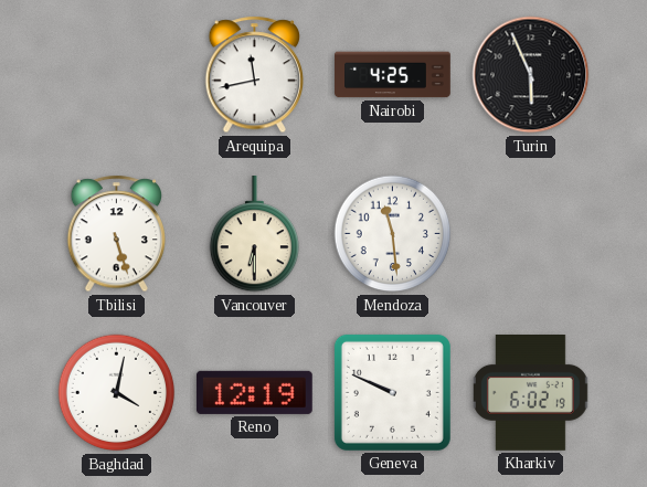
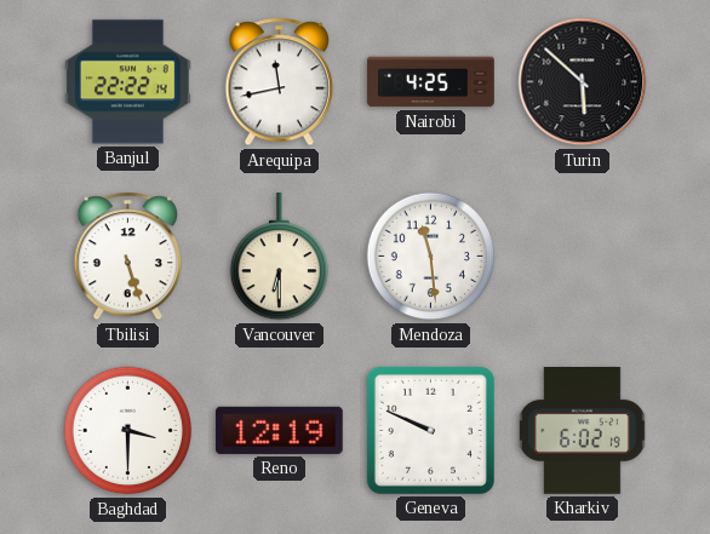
Banjul: none -> 22:22
Turin: 5:56 -> 5:52
Baghdad: 4:02 -> 3:30
